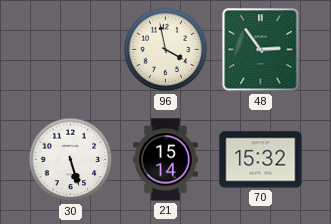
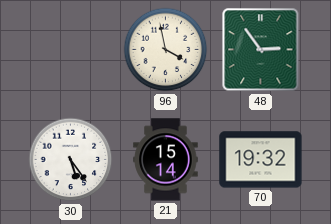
30: 5:27 -> 5:24
70: 15:32 -> 19:32
